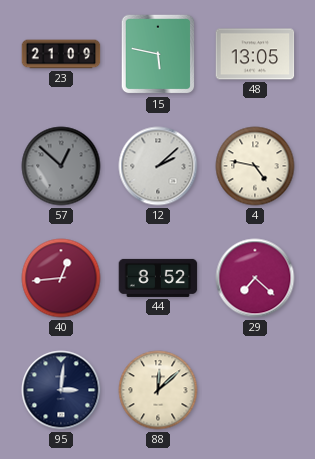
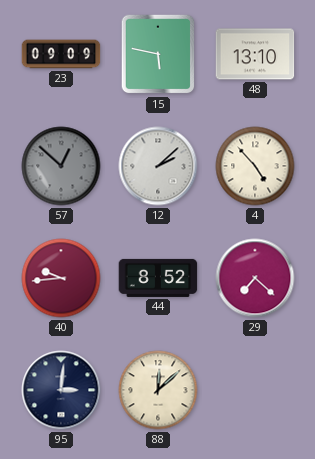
23: 21:09 -> 09:09
48: 13:05 -> 13:10
4: 4:47 -> 4:53
40: 12:44 -> 9:44
